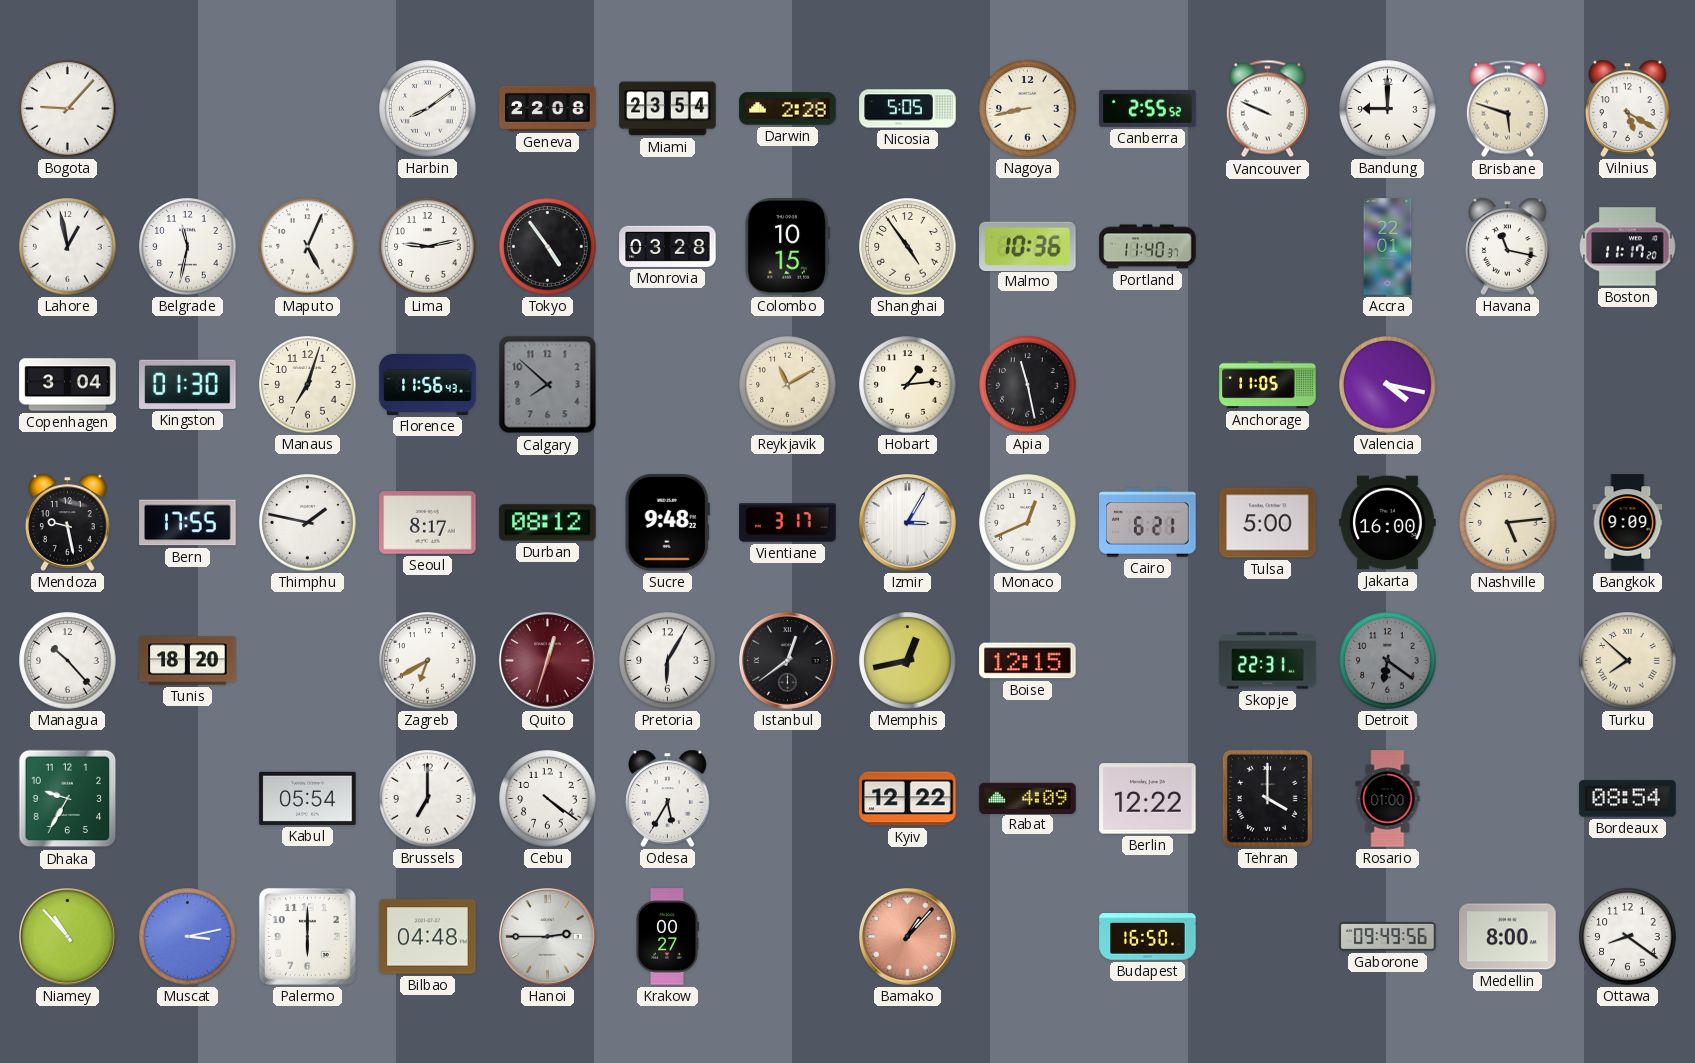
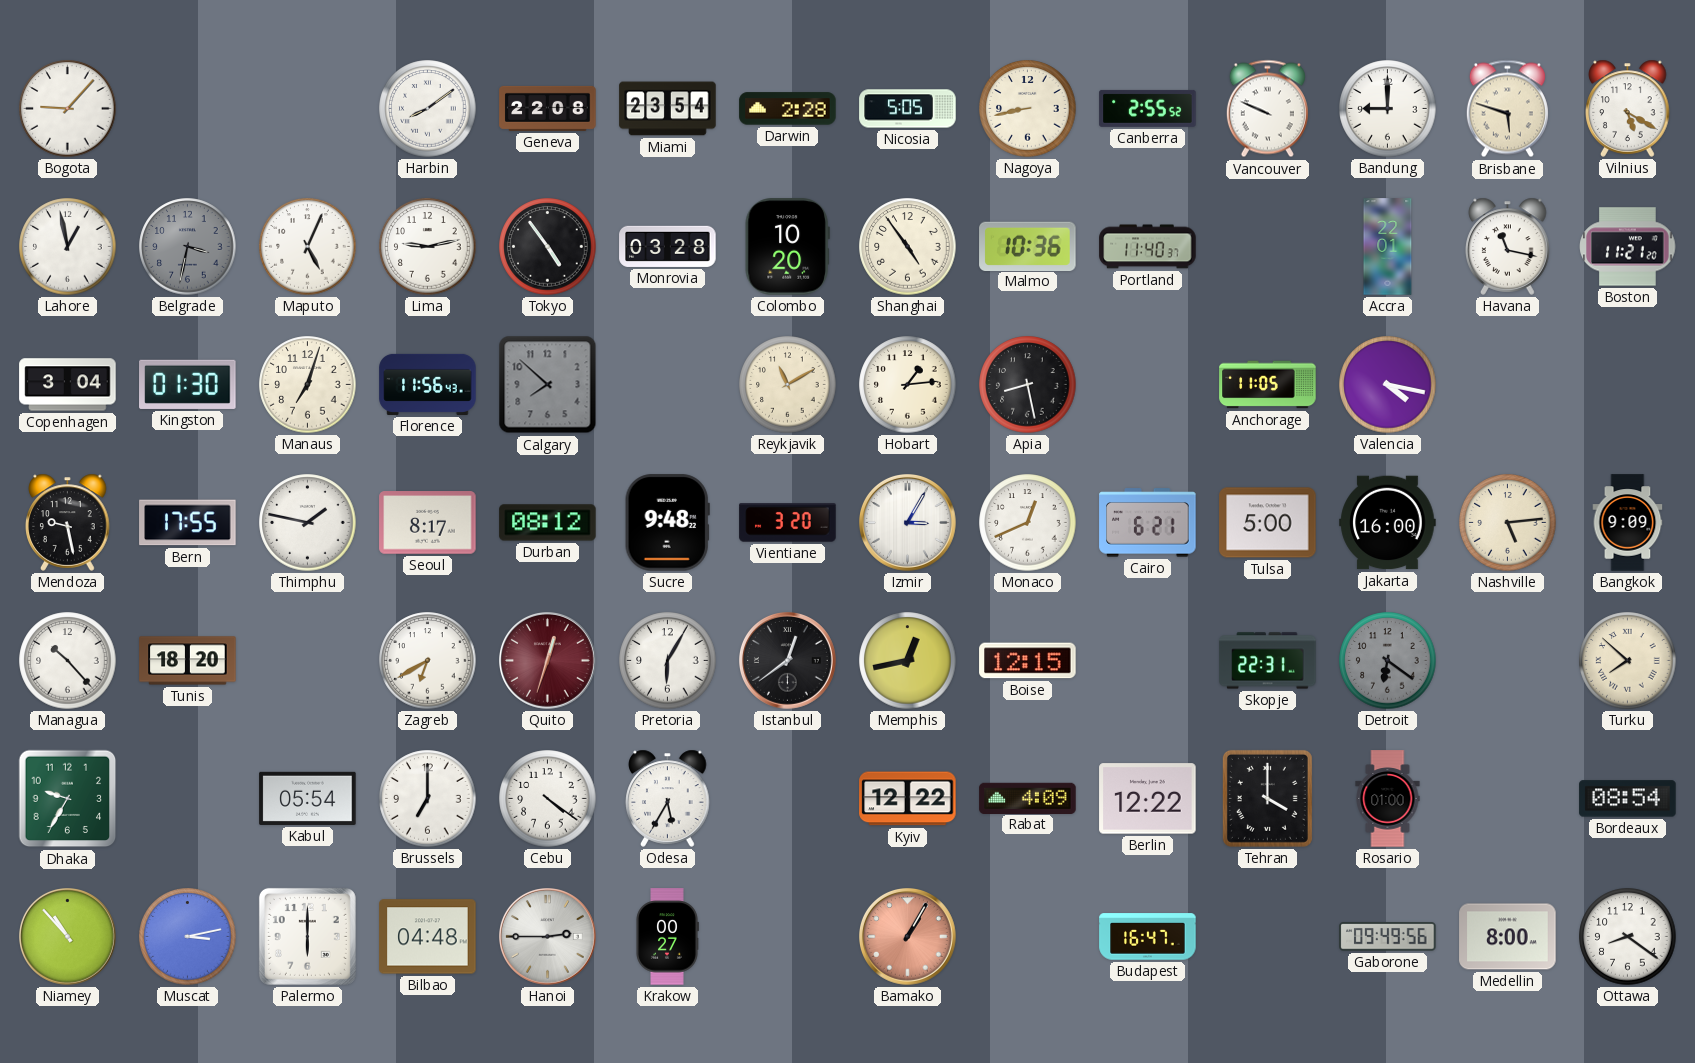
Belgrade: 11:32 -> 3:32
Belgrade dial: white -> grey
Colombo: 10:15 -> 10:20
Boston: 11:17 -> 11:21
Apia: 11:28 -> 8:28
Vientiane: 3:17 -> 3:20
Bamako: 1:07 -> 1:05
Budapest: 16:50 -> 16:47
